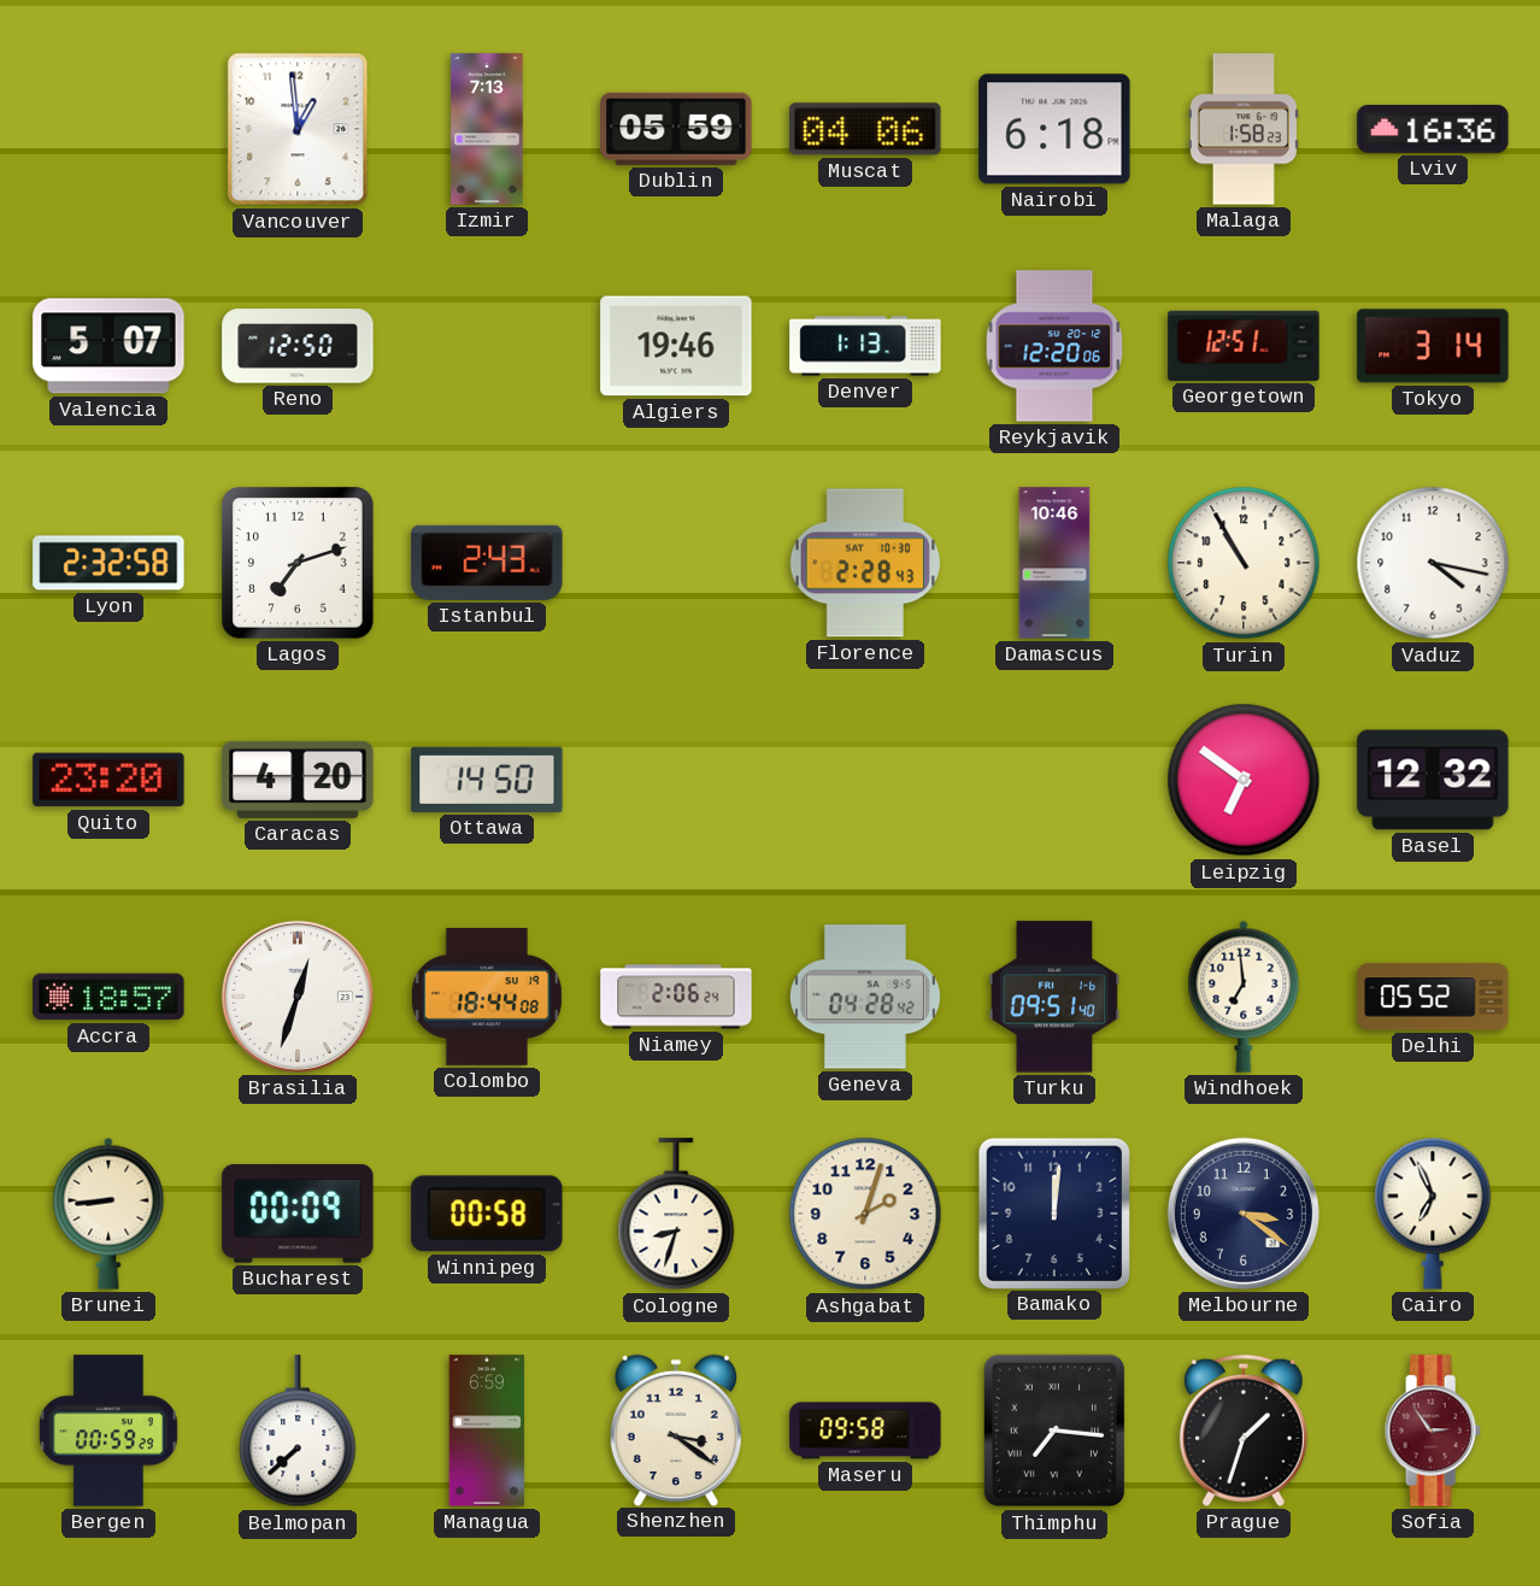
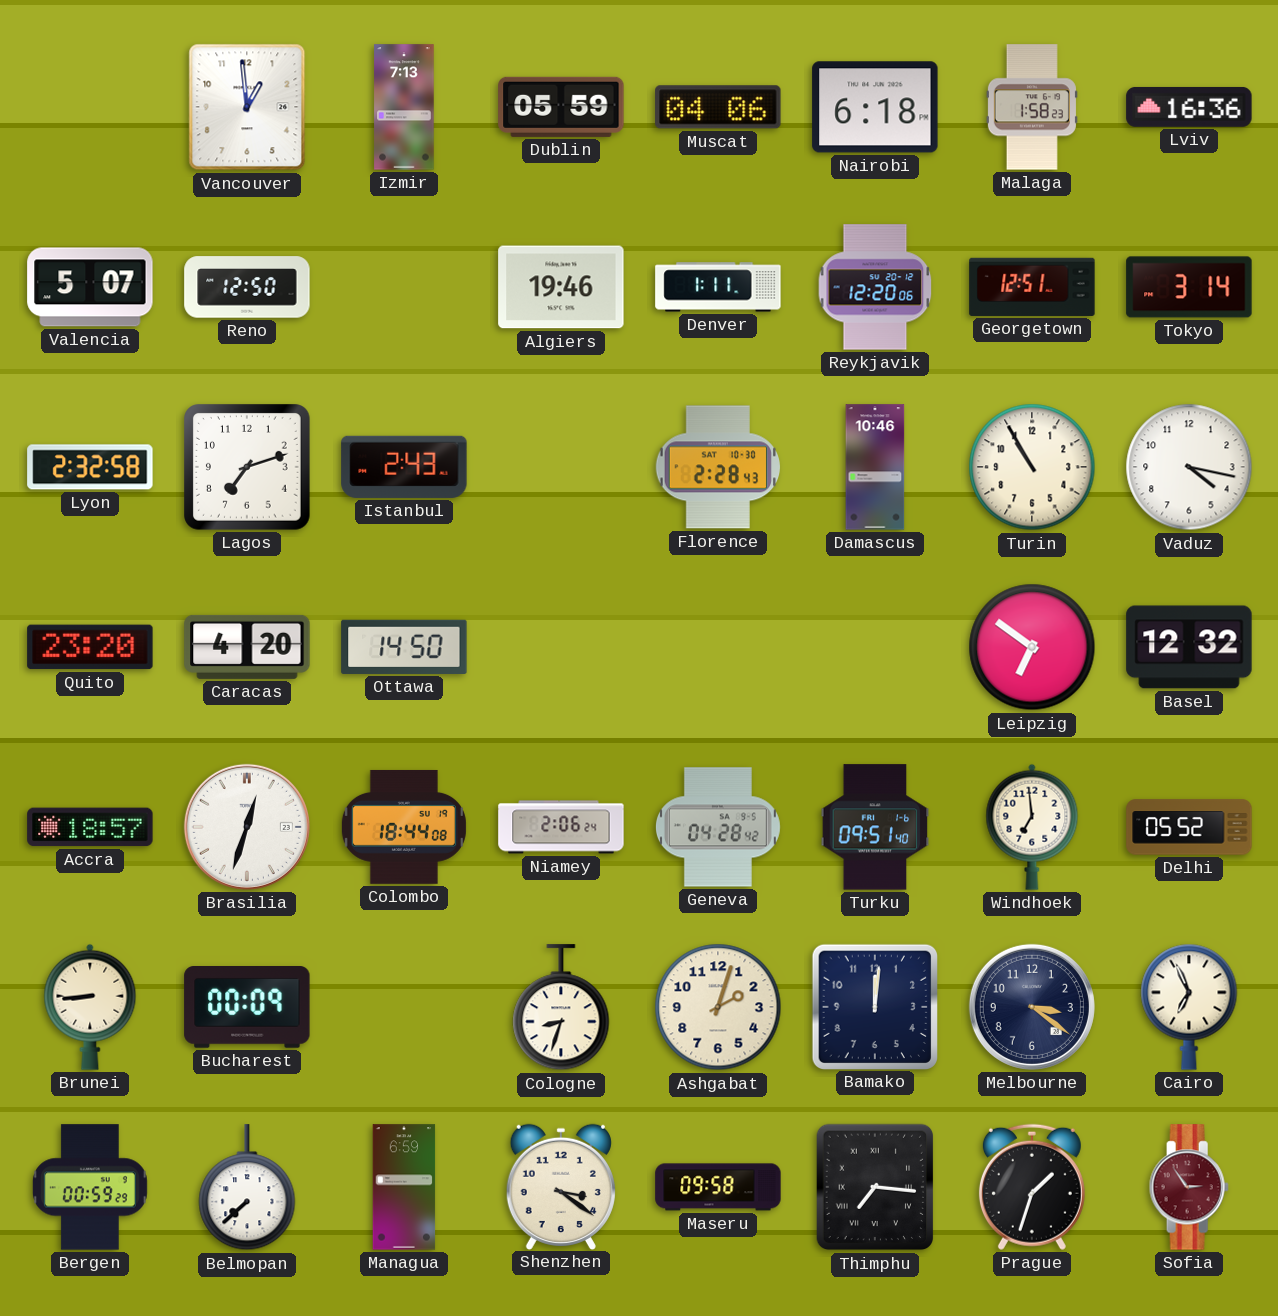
Denver: 1:13 -> 1:11
Winnipeg: 00:58 -> none
